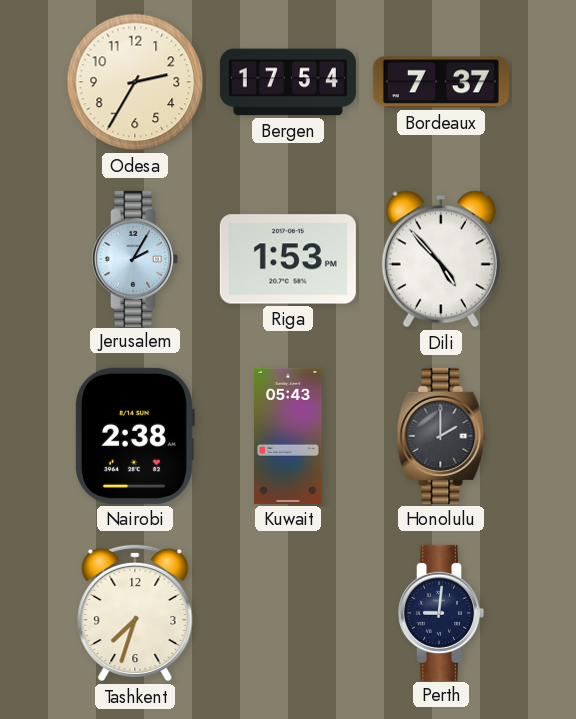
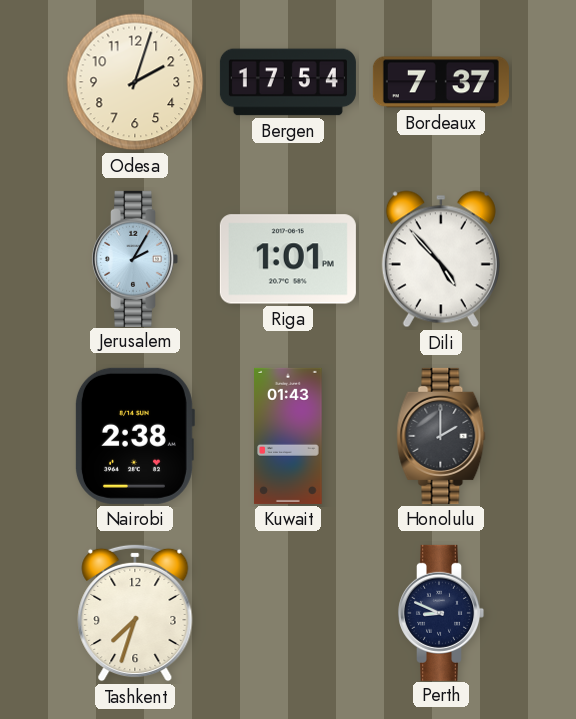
Odesa: 2:35 -> 2:03
Riga: 1:53 -> 1:01
Kuwait: 05:43 -> 01:43
Perth: 9:01 -> 8:49
